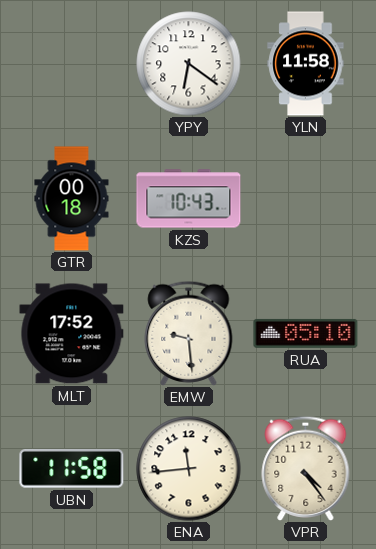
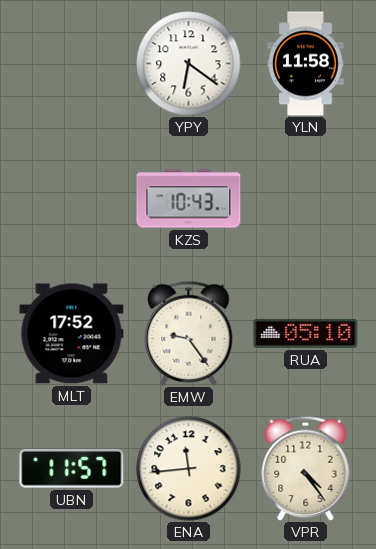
GTR: 00:18 -> none
EMW: 9:29 -> 9:24
UBN: 11:58 -> 11:57
